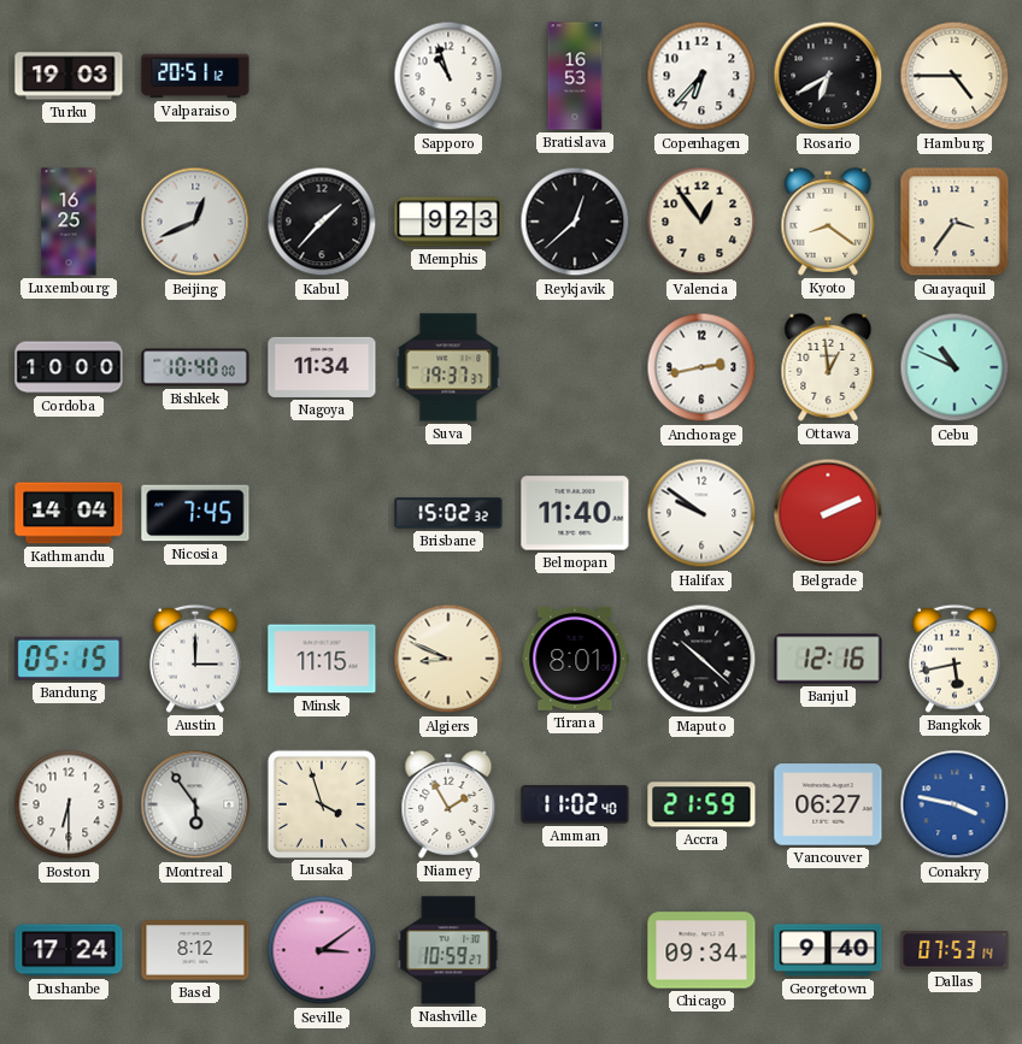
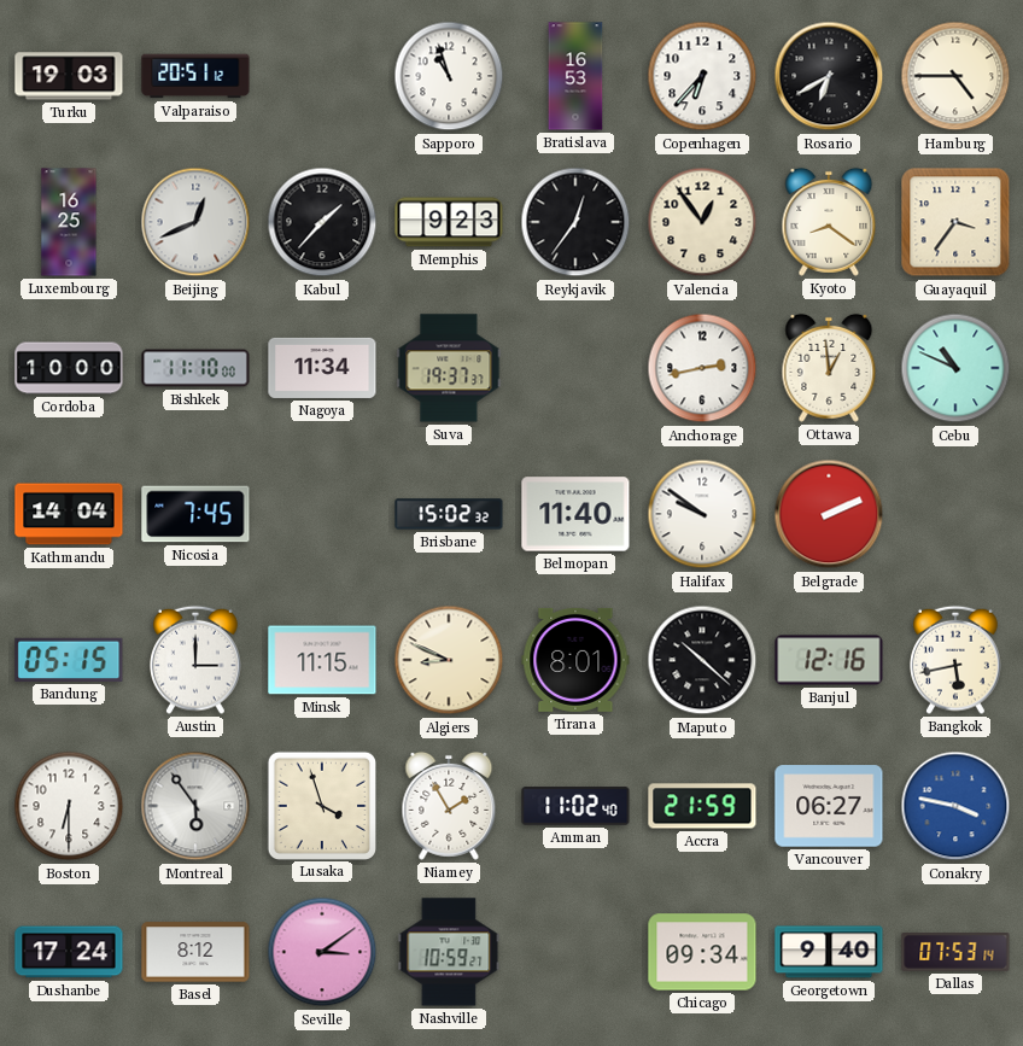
Reykjavik: 12:38 -> 12:36
Bishkek: 10:40 -> 11:10
